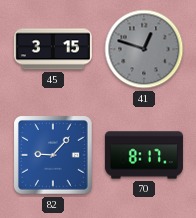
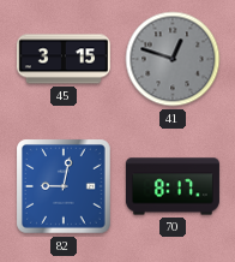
82: 9:07 -> 9:02
